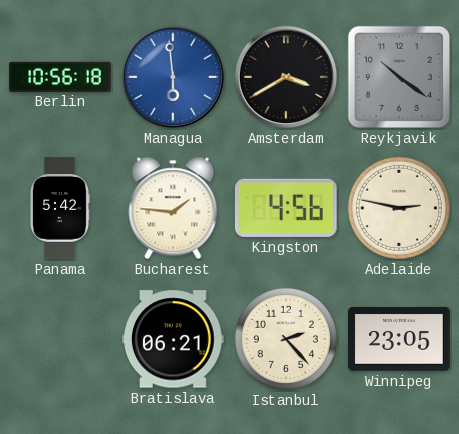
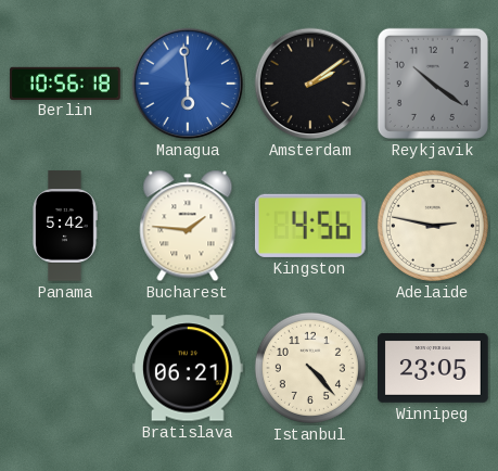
Amsterdam: 3:40 -> 2:09
Istanbul: 2:23 -> 4:23
